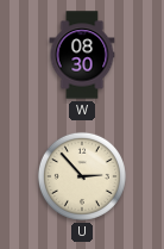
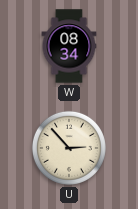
W: 08:30 -> 08:34
